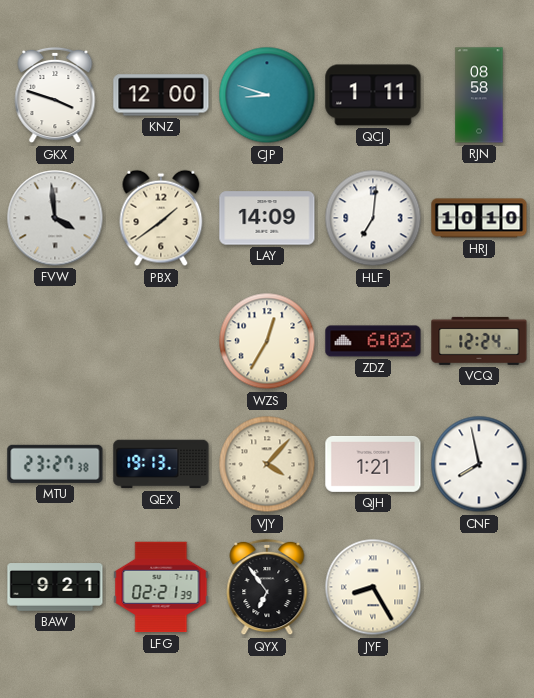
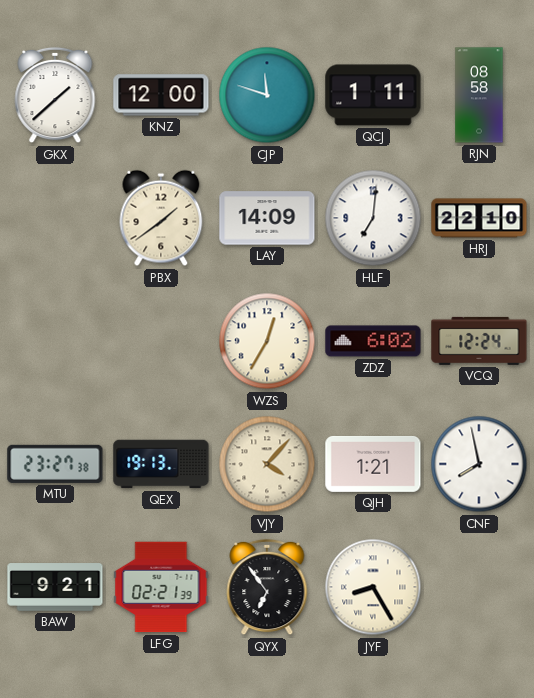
GKX: 3:48 -> 1:38
CJP: 8:48 -> 11:48
FVW: 3:59 -> none
HRJ: 10:10 -> 22:10
